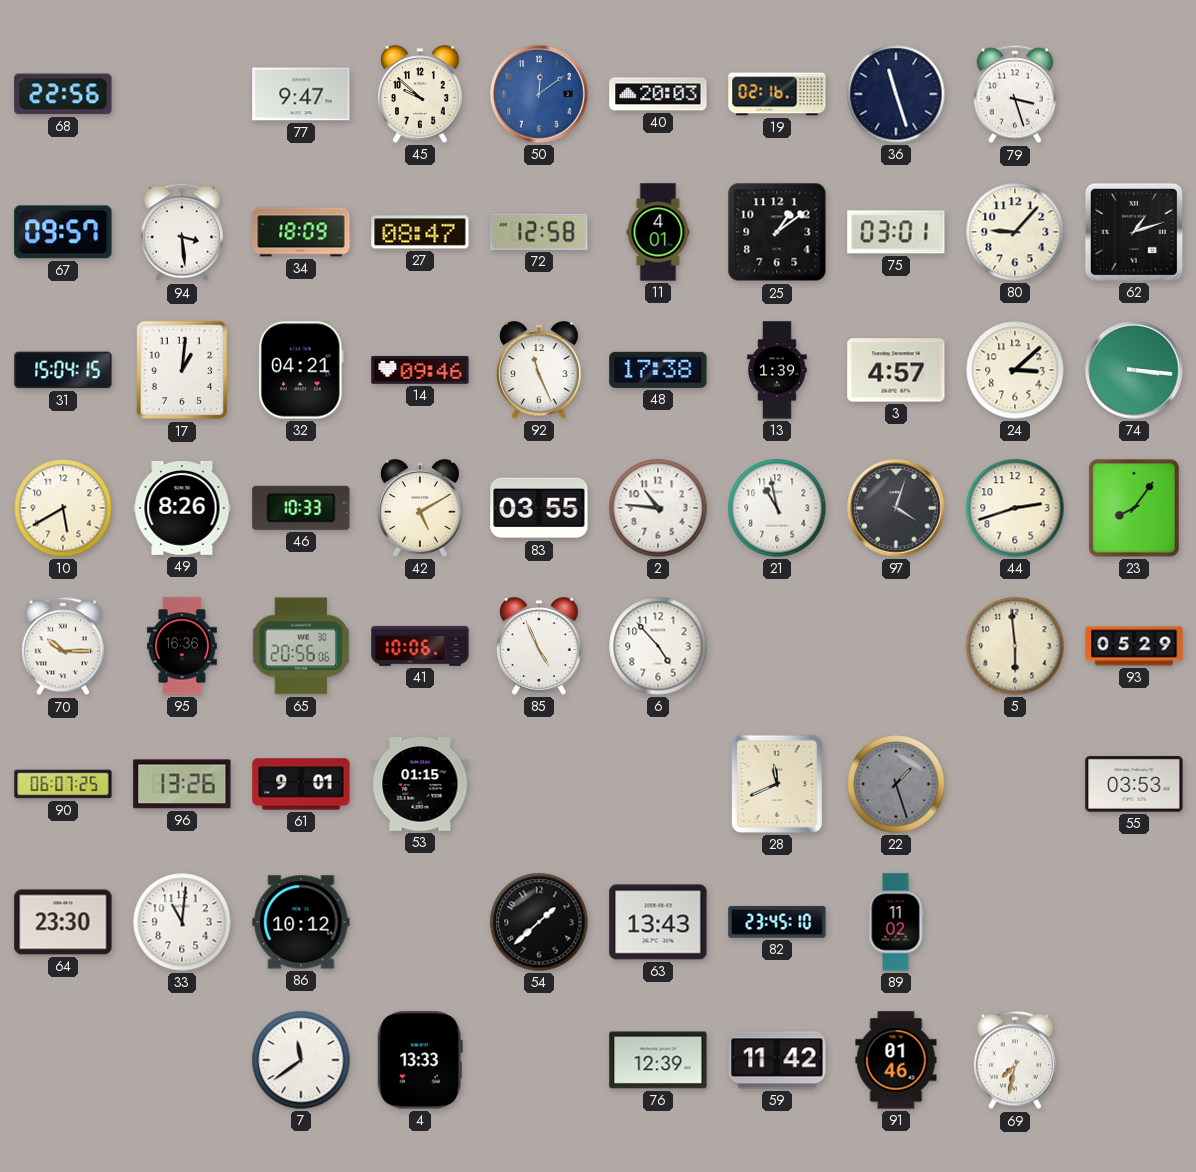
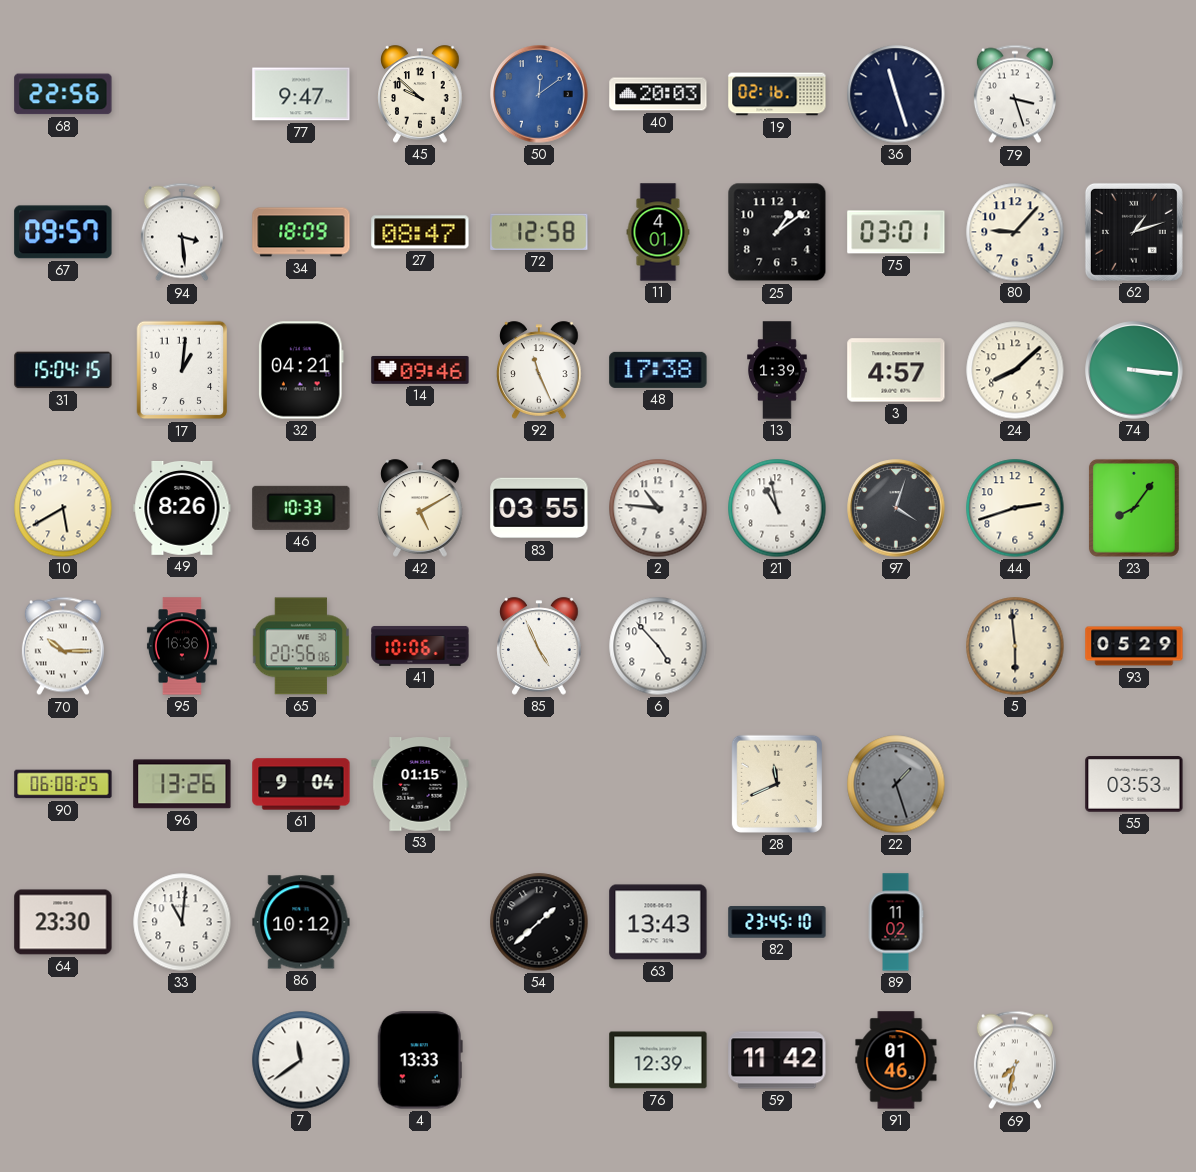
24: 3:08 -> 8:08
90: 06:07 -> 06:08
61: 9:01 -> 9:04
